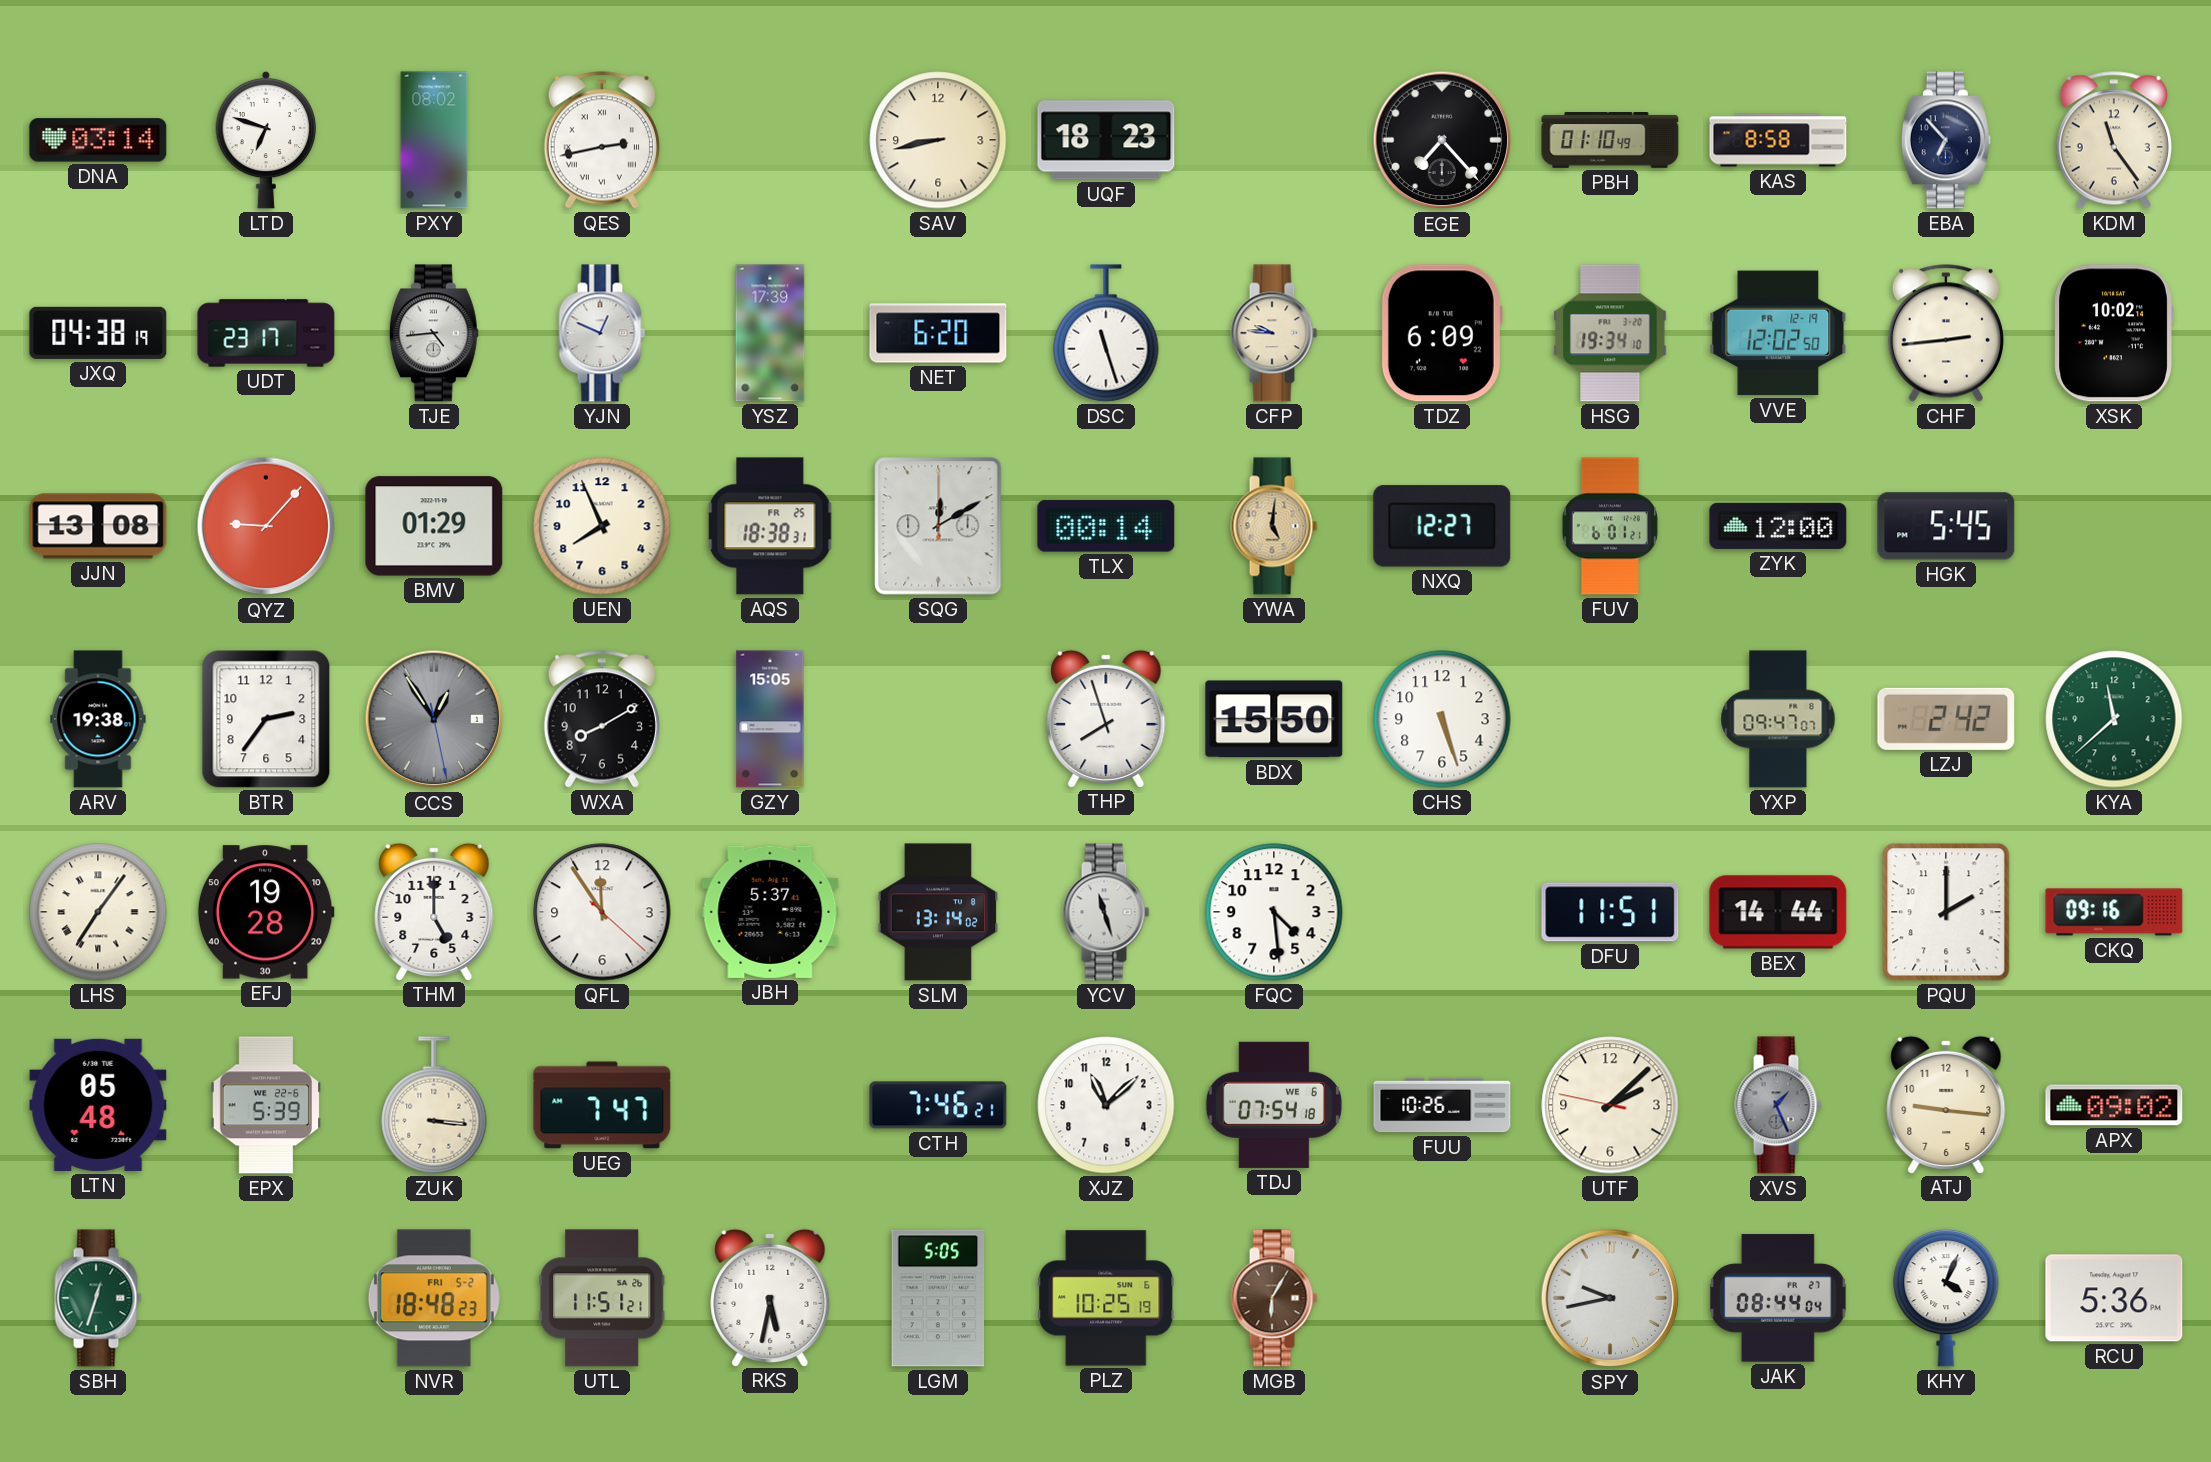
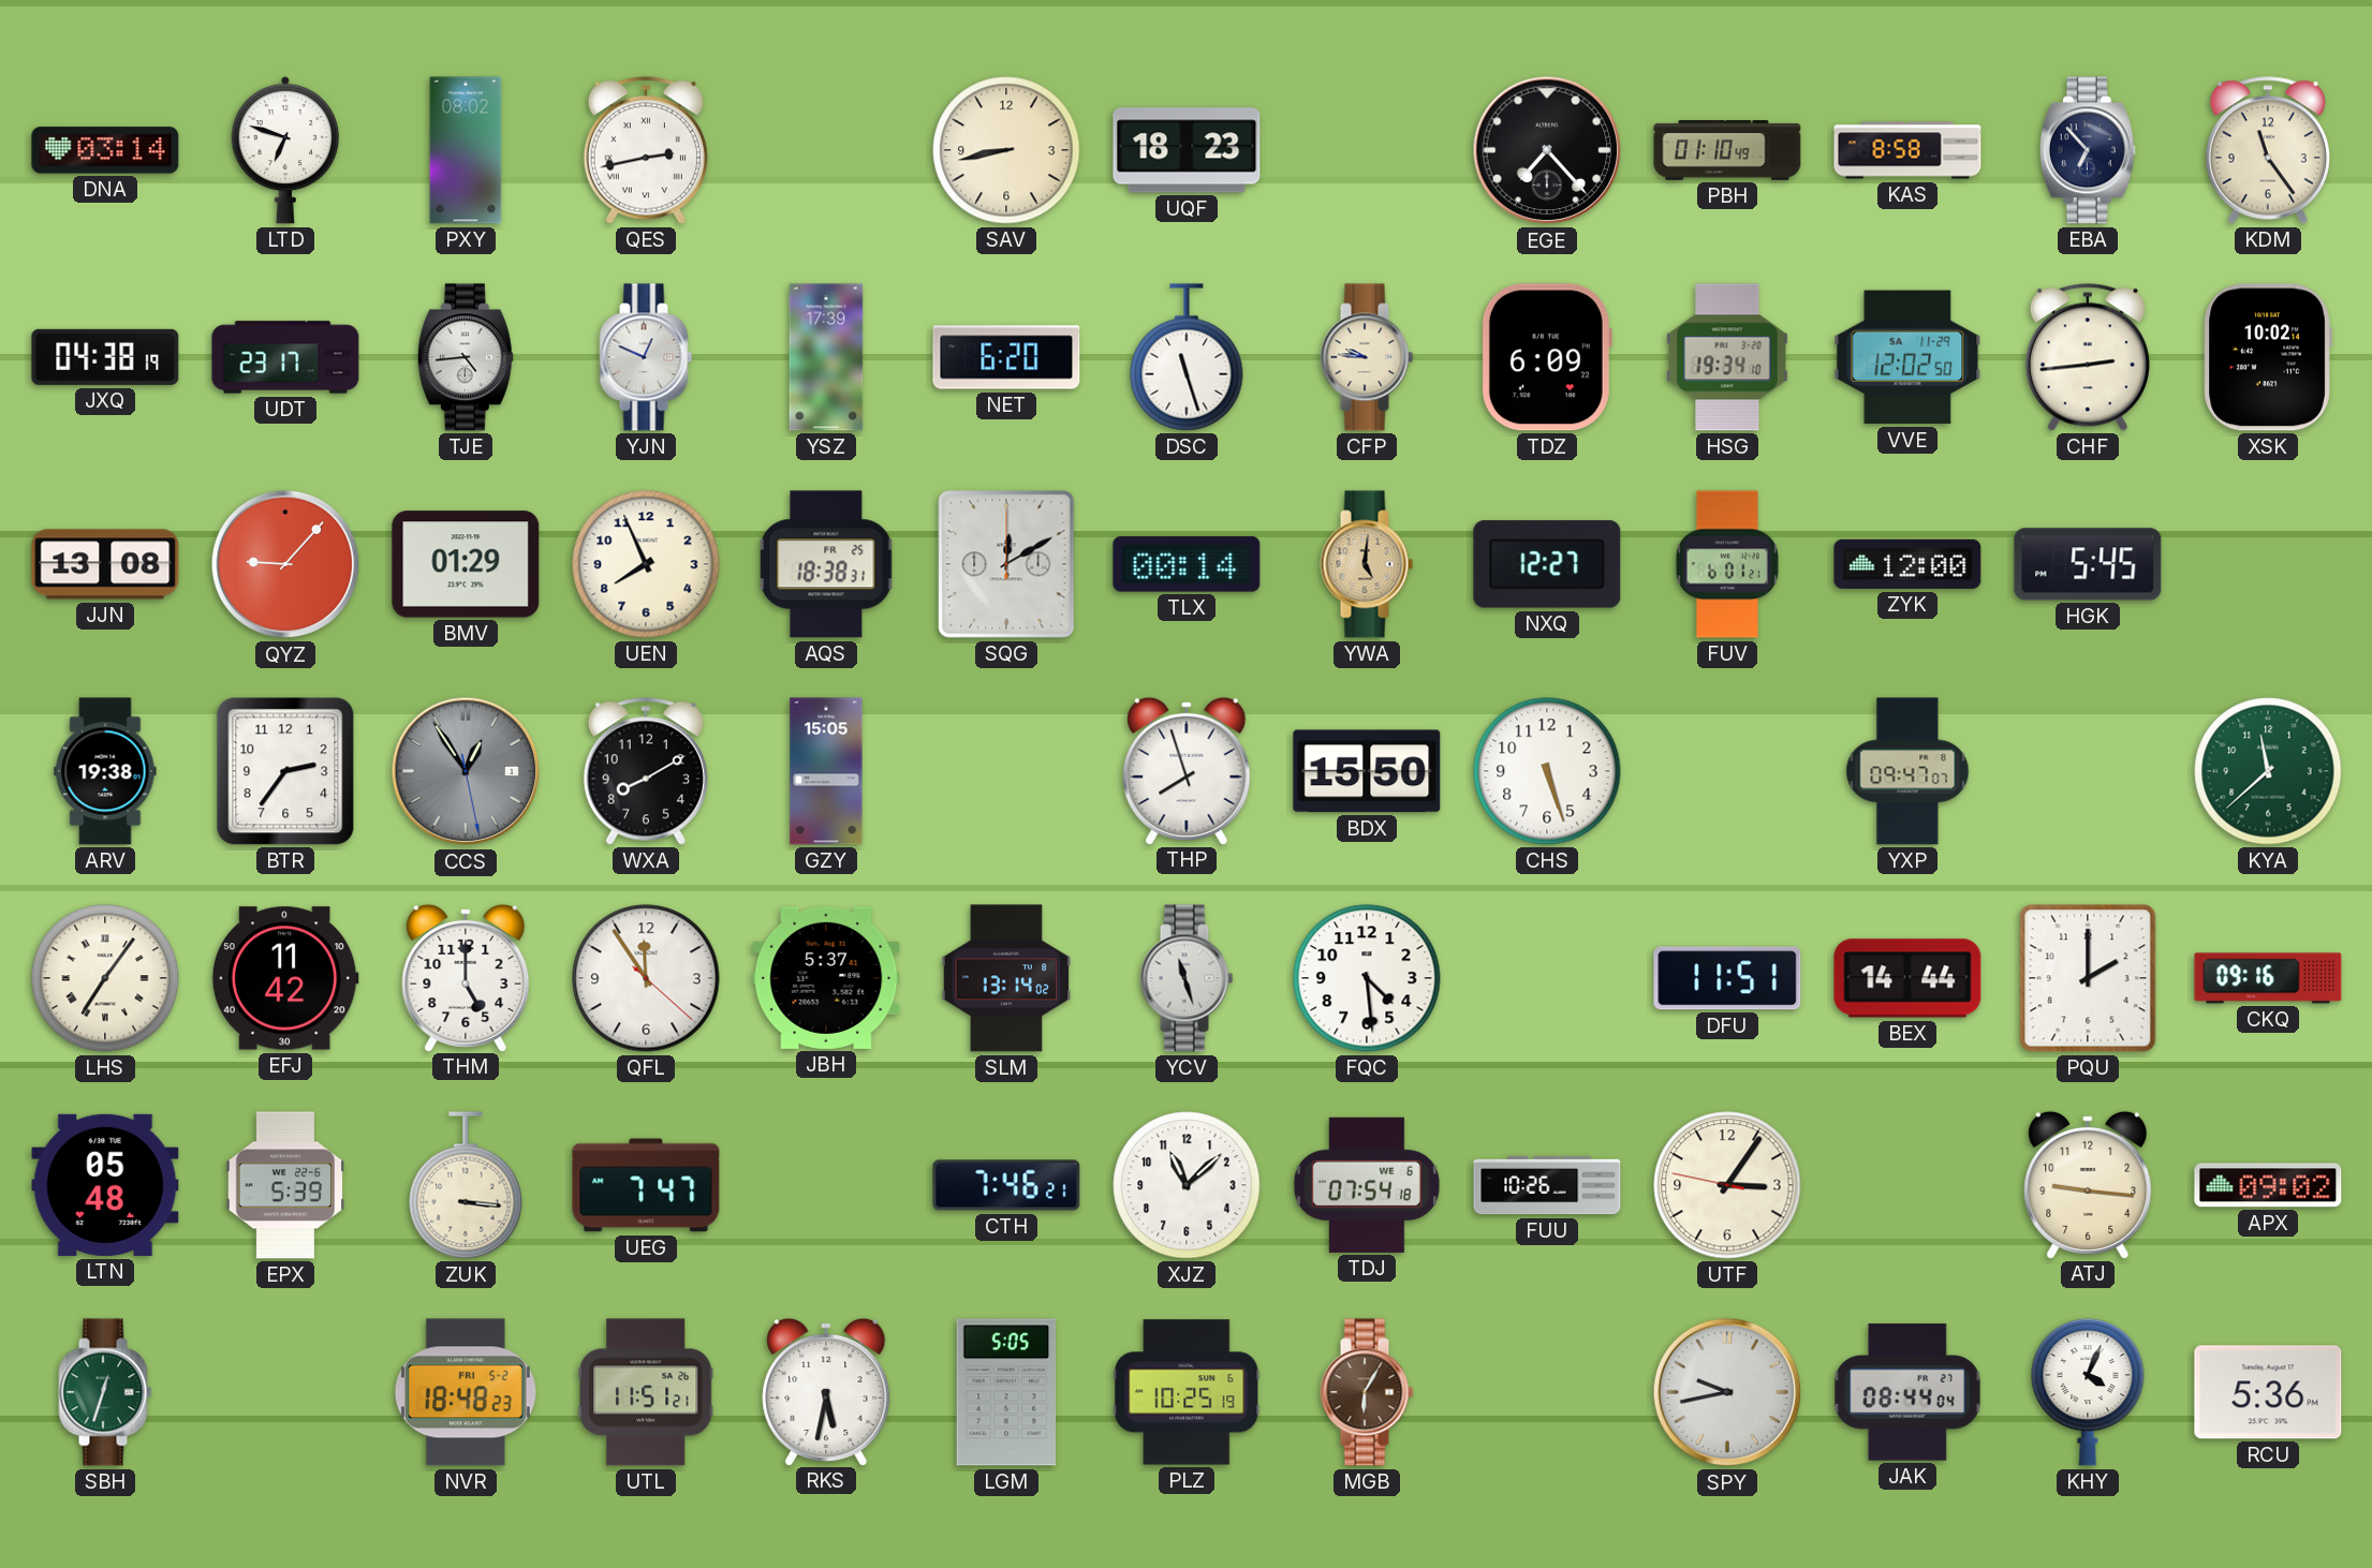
VVE date: FR 12-19 -> SA 11-29
LZJ: 2:42 -> none
EFJ: 19:28 -> 11:42
UTF: 2:07 -> 3:05
XVS: 1:26 -> none
